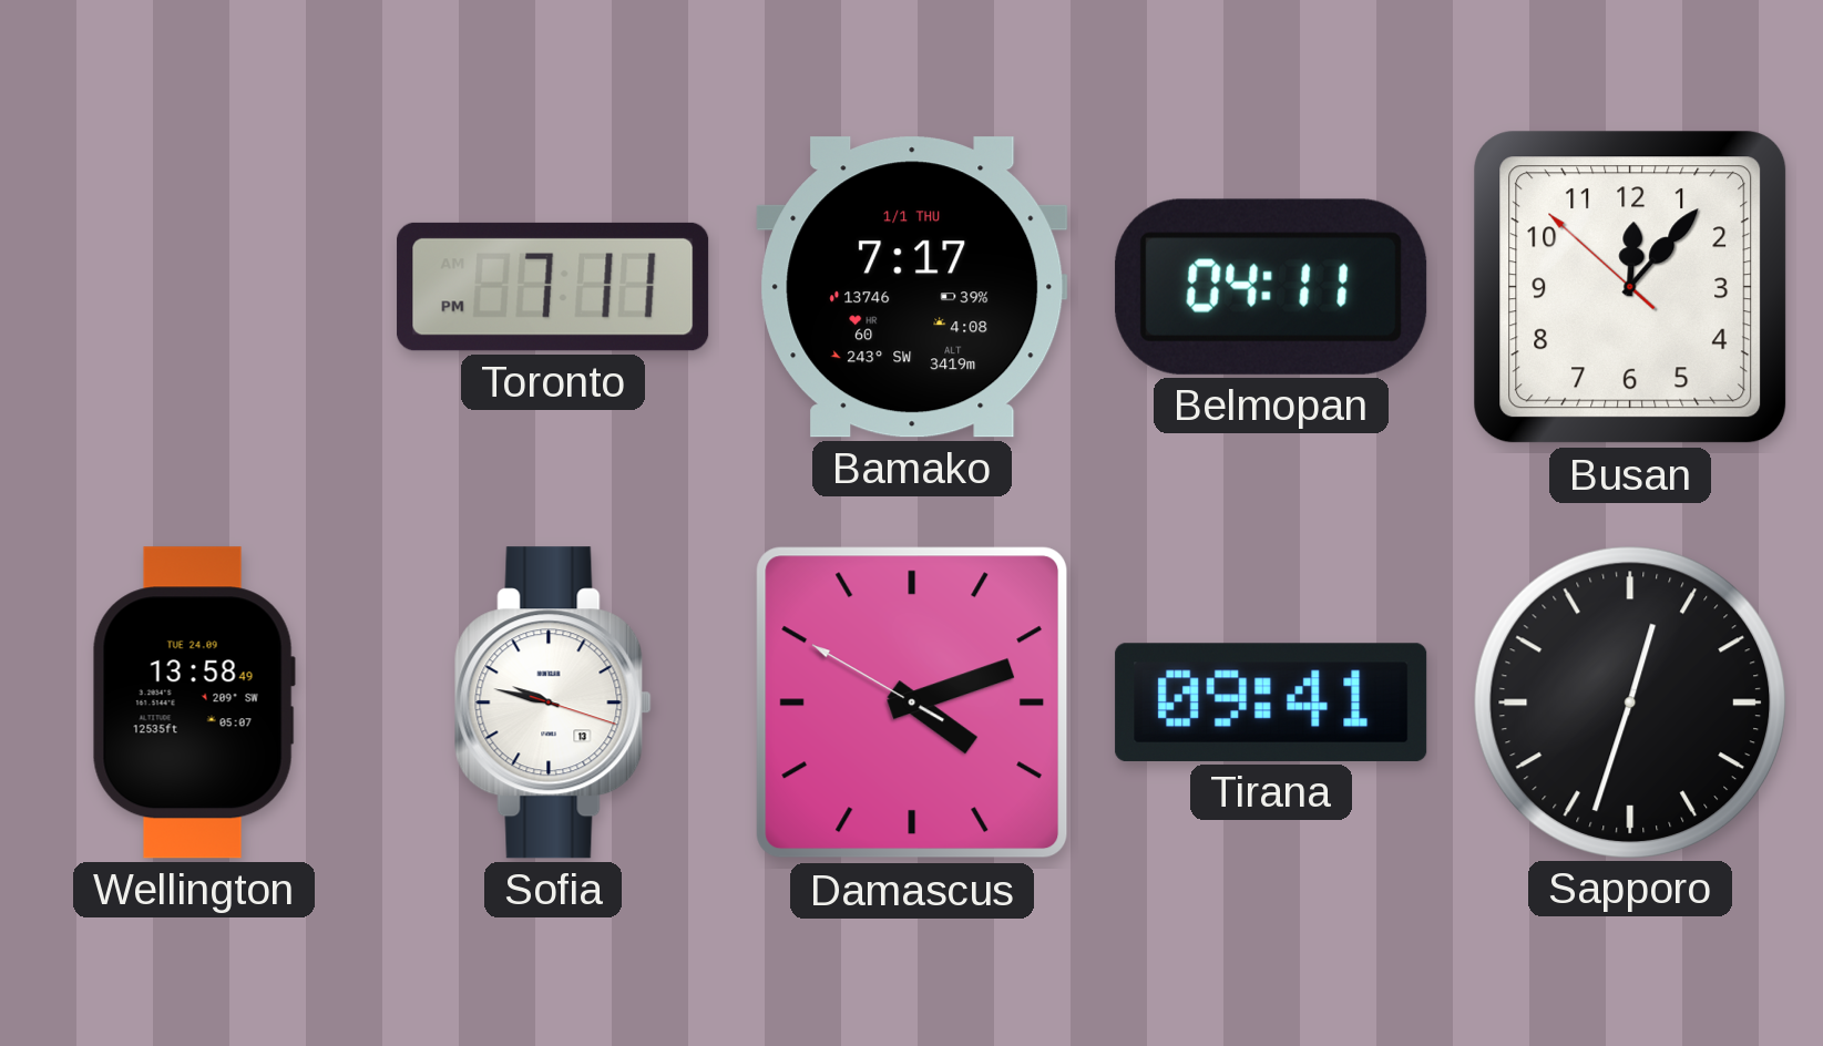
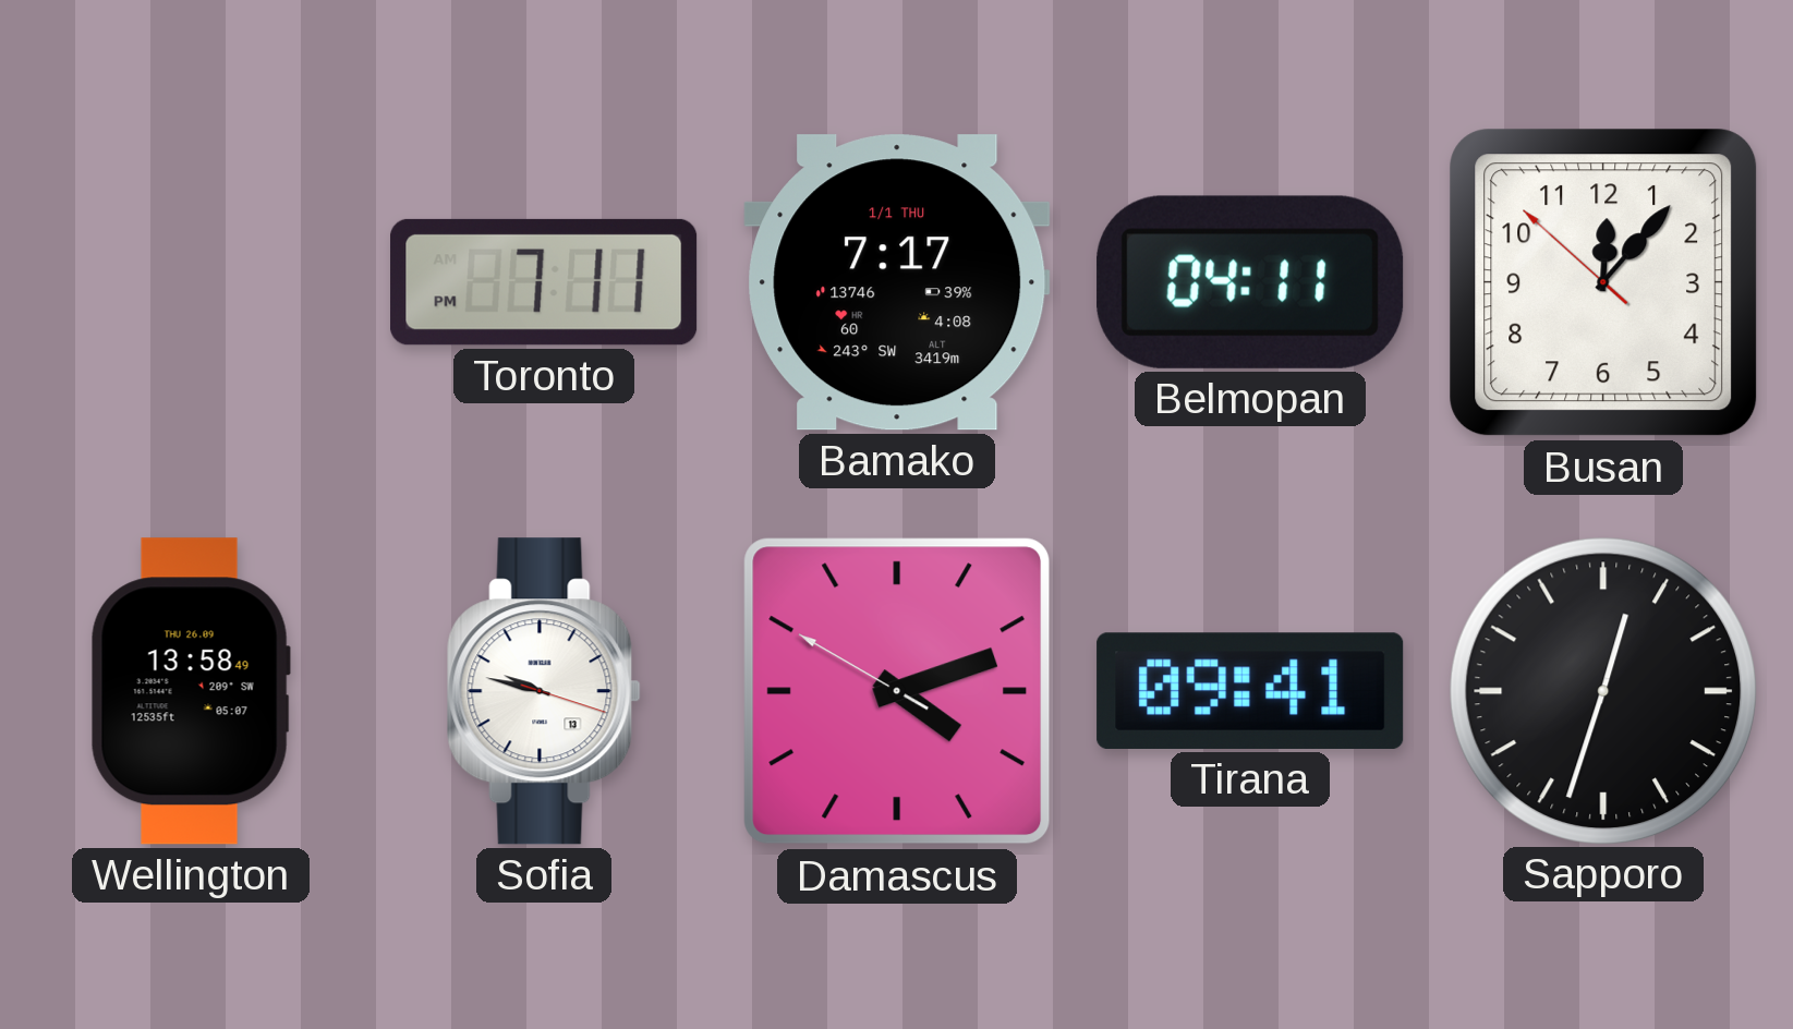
Wellington date: TUE 24.09 -> THU 26.09
